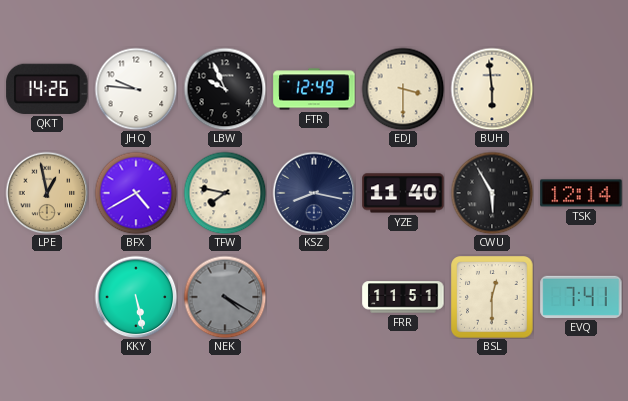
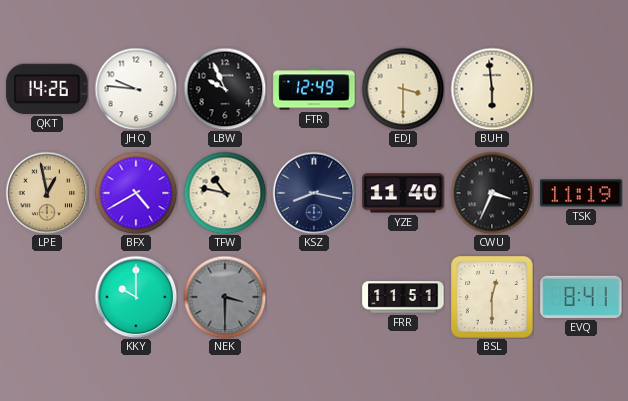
TFW: 7:47 -> 10:47
CWU: 5:55 -> 3:34
TSK: 12:14 -> 11:19
KKY: 5:28 -> 10:00
NEK: 4:20 -> 3:30
EVQ: 7:41 -> 8:41
